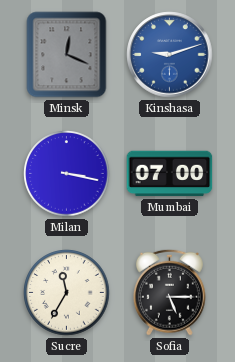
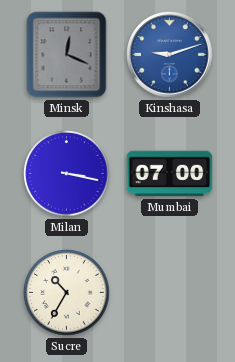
Sucre: 11:35 -> 10:35
Sofia: 5:15 -> none
